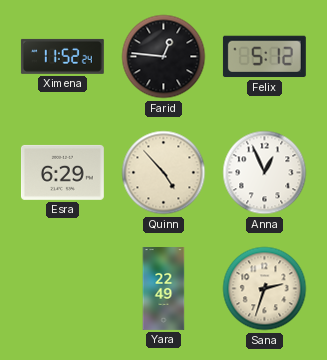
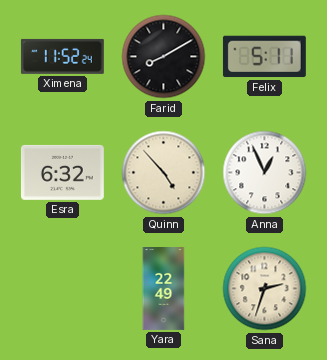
Farid: 12:46 -> 8:10
Felix: 5:12 -> 5:11
Esra: 6:29 -> 6:32
